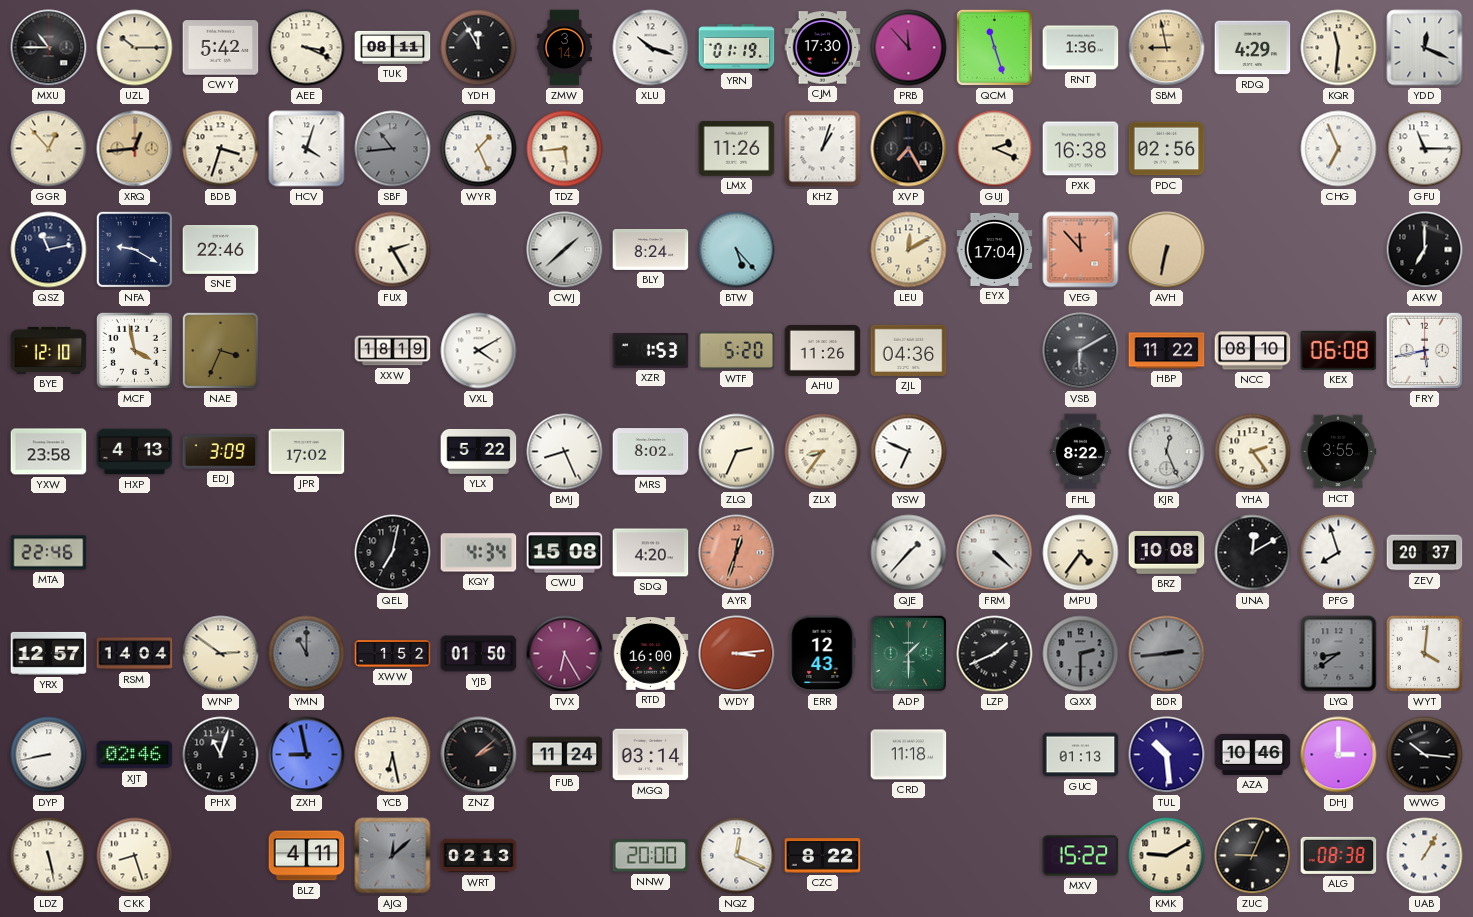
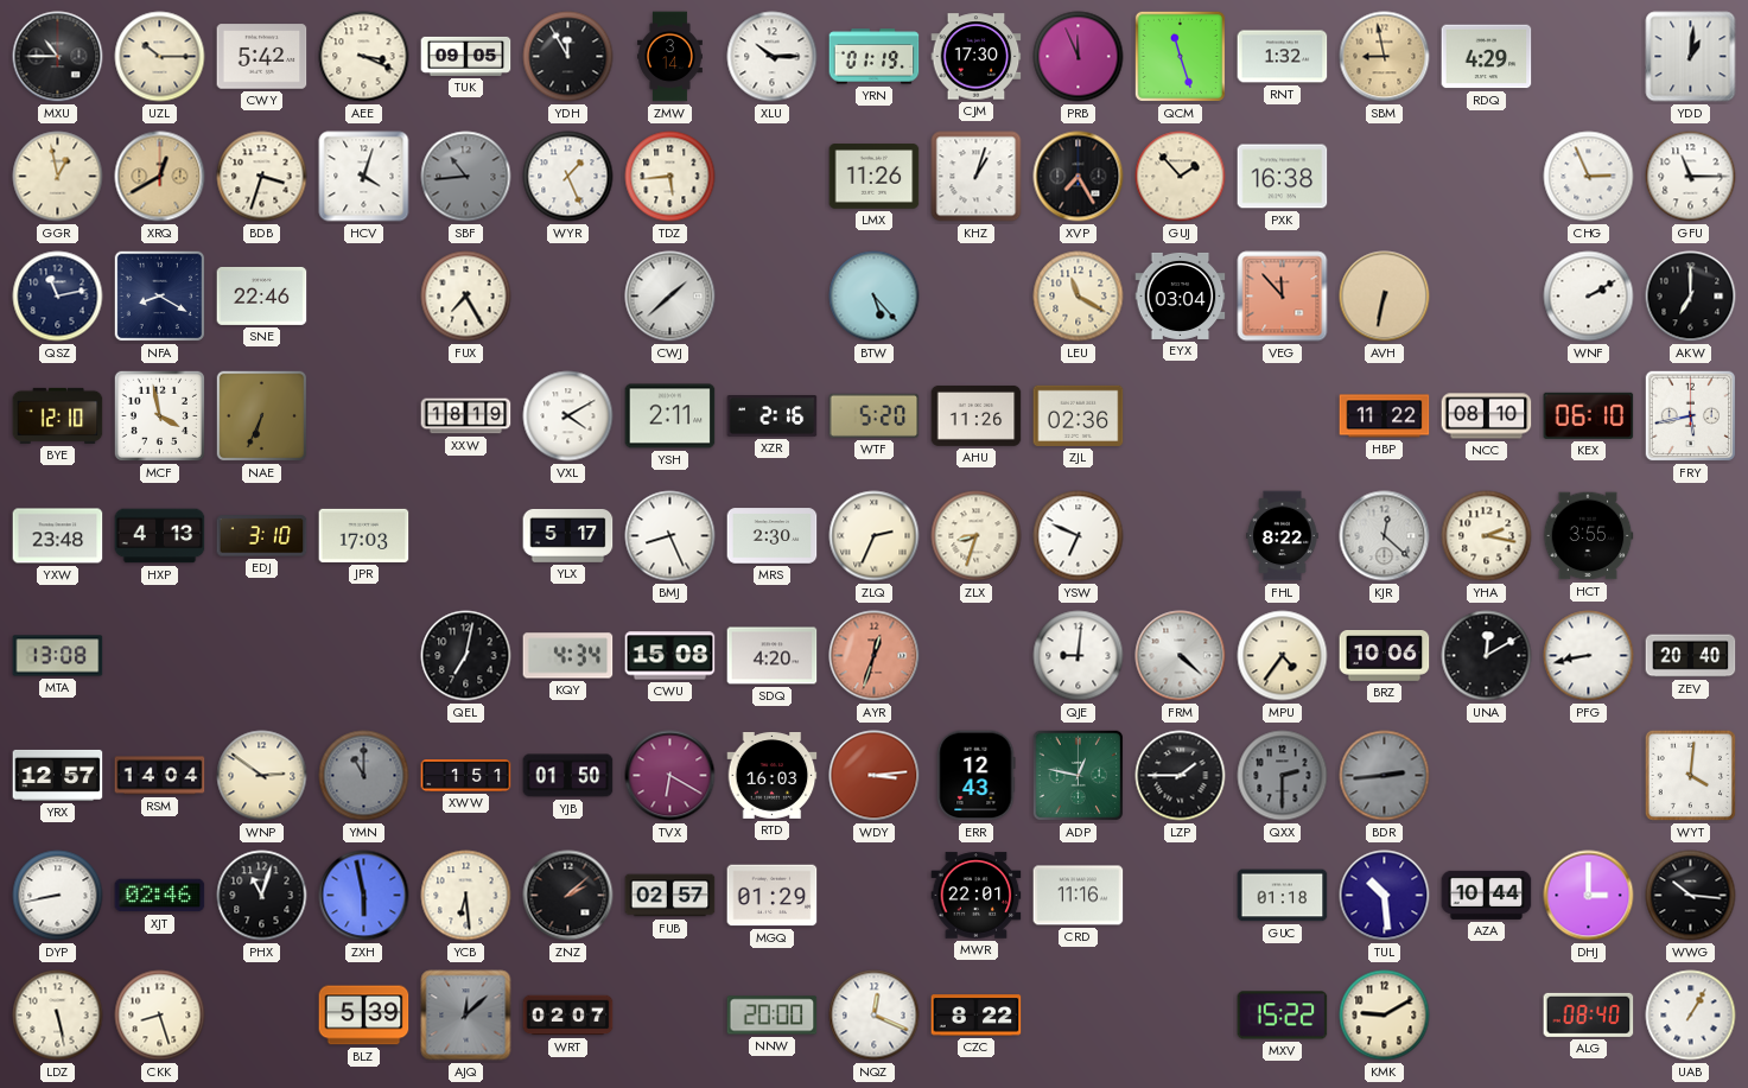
TUK: 08:11 -> 09:05
XLU: 10:18 -> 10:15
PRB: 11:53 -> 11:56
RNT: 1:36 -> 1:32
KQR: 11:31 -> none
YDD: 12:19 -> 1:01
GGR: 12:53 -> 12:58
XRQ: 12:44 -> 12:40
GUJ: 2:19 -> 1:53
PDC: 02:56 -> none
CHG: 6:56 -> 2:56
NFA: 9:20 -> 8:20
FUX: 2:25 -> 7:25
BLY: 8:24 -> none
LEU: 12:10 -> 11:20
EYX: 17:04 -> 03:04
WNF: none -> 2:10
NAE: 3:34 -> 6:34
YSH: none -> 2:11
XZR: 1:53 -> 2:16
ZJL: 04:36 -> 02:36
VSB: 6:10 -> none
KEX: 06:08 -> 06:10
YXW: 23:58 -> 23:48
EDJ: 3:09 -> 3:10
JPR: 17:02 -> 17:03
YLX: 5:22 -> 5:17
MRS: 8:02 -> 2:30
ZLX: 8:36 -> 8:33
KJR: 12:26 -> 12:22
YHA: 2:24 -> 2:17
MTA: 22:46 -> 13:08
QJE: 1:37 -> 9:01
BRZ: 10:08 -> 10:06
PFG: 7:57 -> 8:43
ZEV: 20:37 -> 20:40
XWW: 1:52 -> 1:51
TVX: 6:25 -> 6:20
RTD: 16:00 -> 16:03
ADP: 1:30 -> 12:47
LZP: 1:41 -> 1:45
LYQ: 8:39 -> none
ZXH: 8:58 -> 5:58
YCB: 6:28 -> 6:29
FUB: 11:24 -> 02:57
MGQ: 03:14 -> 01:29
MWR: none -> 22:01
CRD: 11:18 -> 11:16
GUC: 01:13 -> 01:18
AZA: 10:46 -> 10:44
BLZ: 4:11 -> 5:39
WRT: 02:13 -> 02:07
ZUC: 9:04 -> none
ALG: 08:38 -> 08:40
